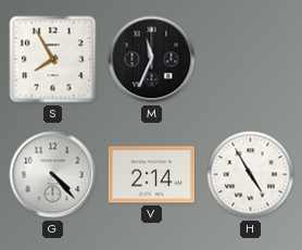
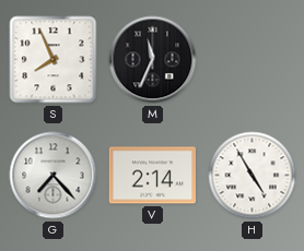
S: 7:55 -> 7:56
G: 4:23 -> 7:23
